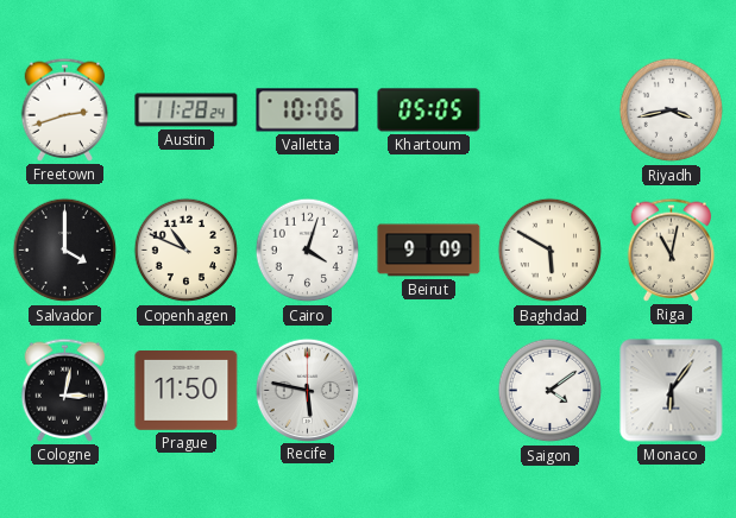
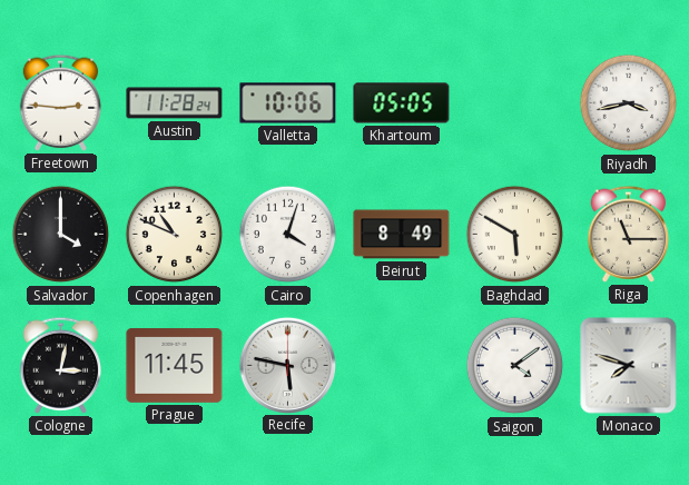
Freetown: 2:42 -> 2:46
Beirut: 9:09 -> 8:49
Riga: 11:02 -> 11:15
Prague: 11:50 -> 11:45
Monaco: 6:06 -> 7:48
